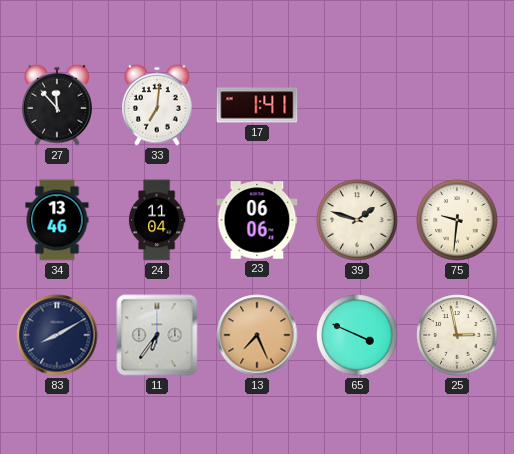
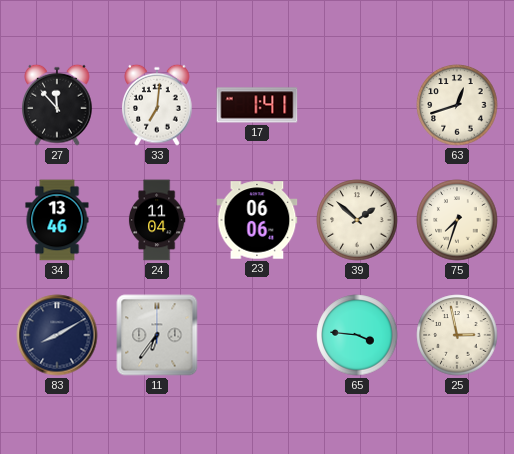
63: none -> 12:42
39: 1:48 -> 1:52
75: 9:31 -> 7:33
13: 7:26 -> none
65: 3:49 -> 3:46
